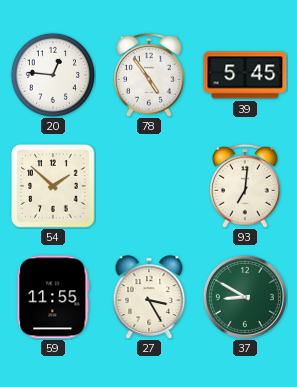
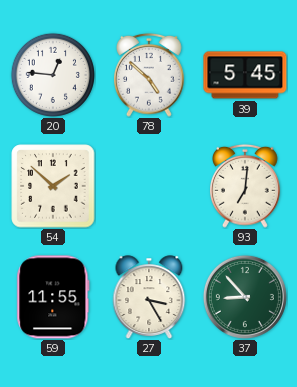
78: 4:54 -> 4:52
37: 8:50 -> 8:53
